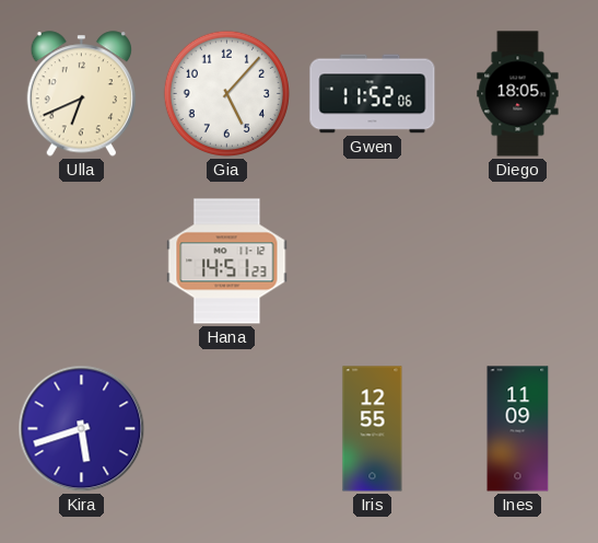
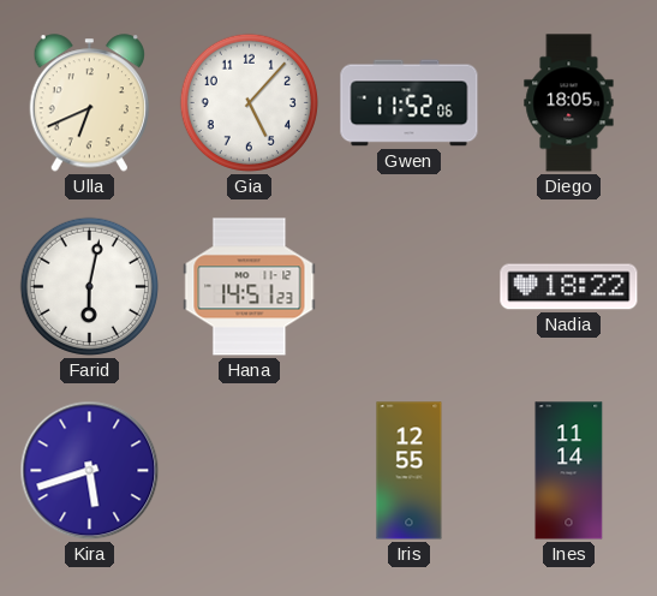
Farid: none -> 6:02
Nadia: none -> 18:22
Ines: 11:09 -> 11:14
